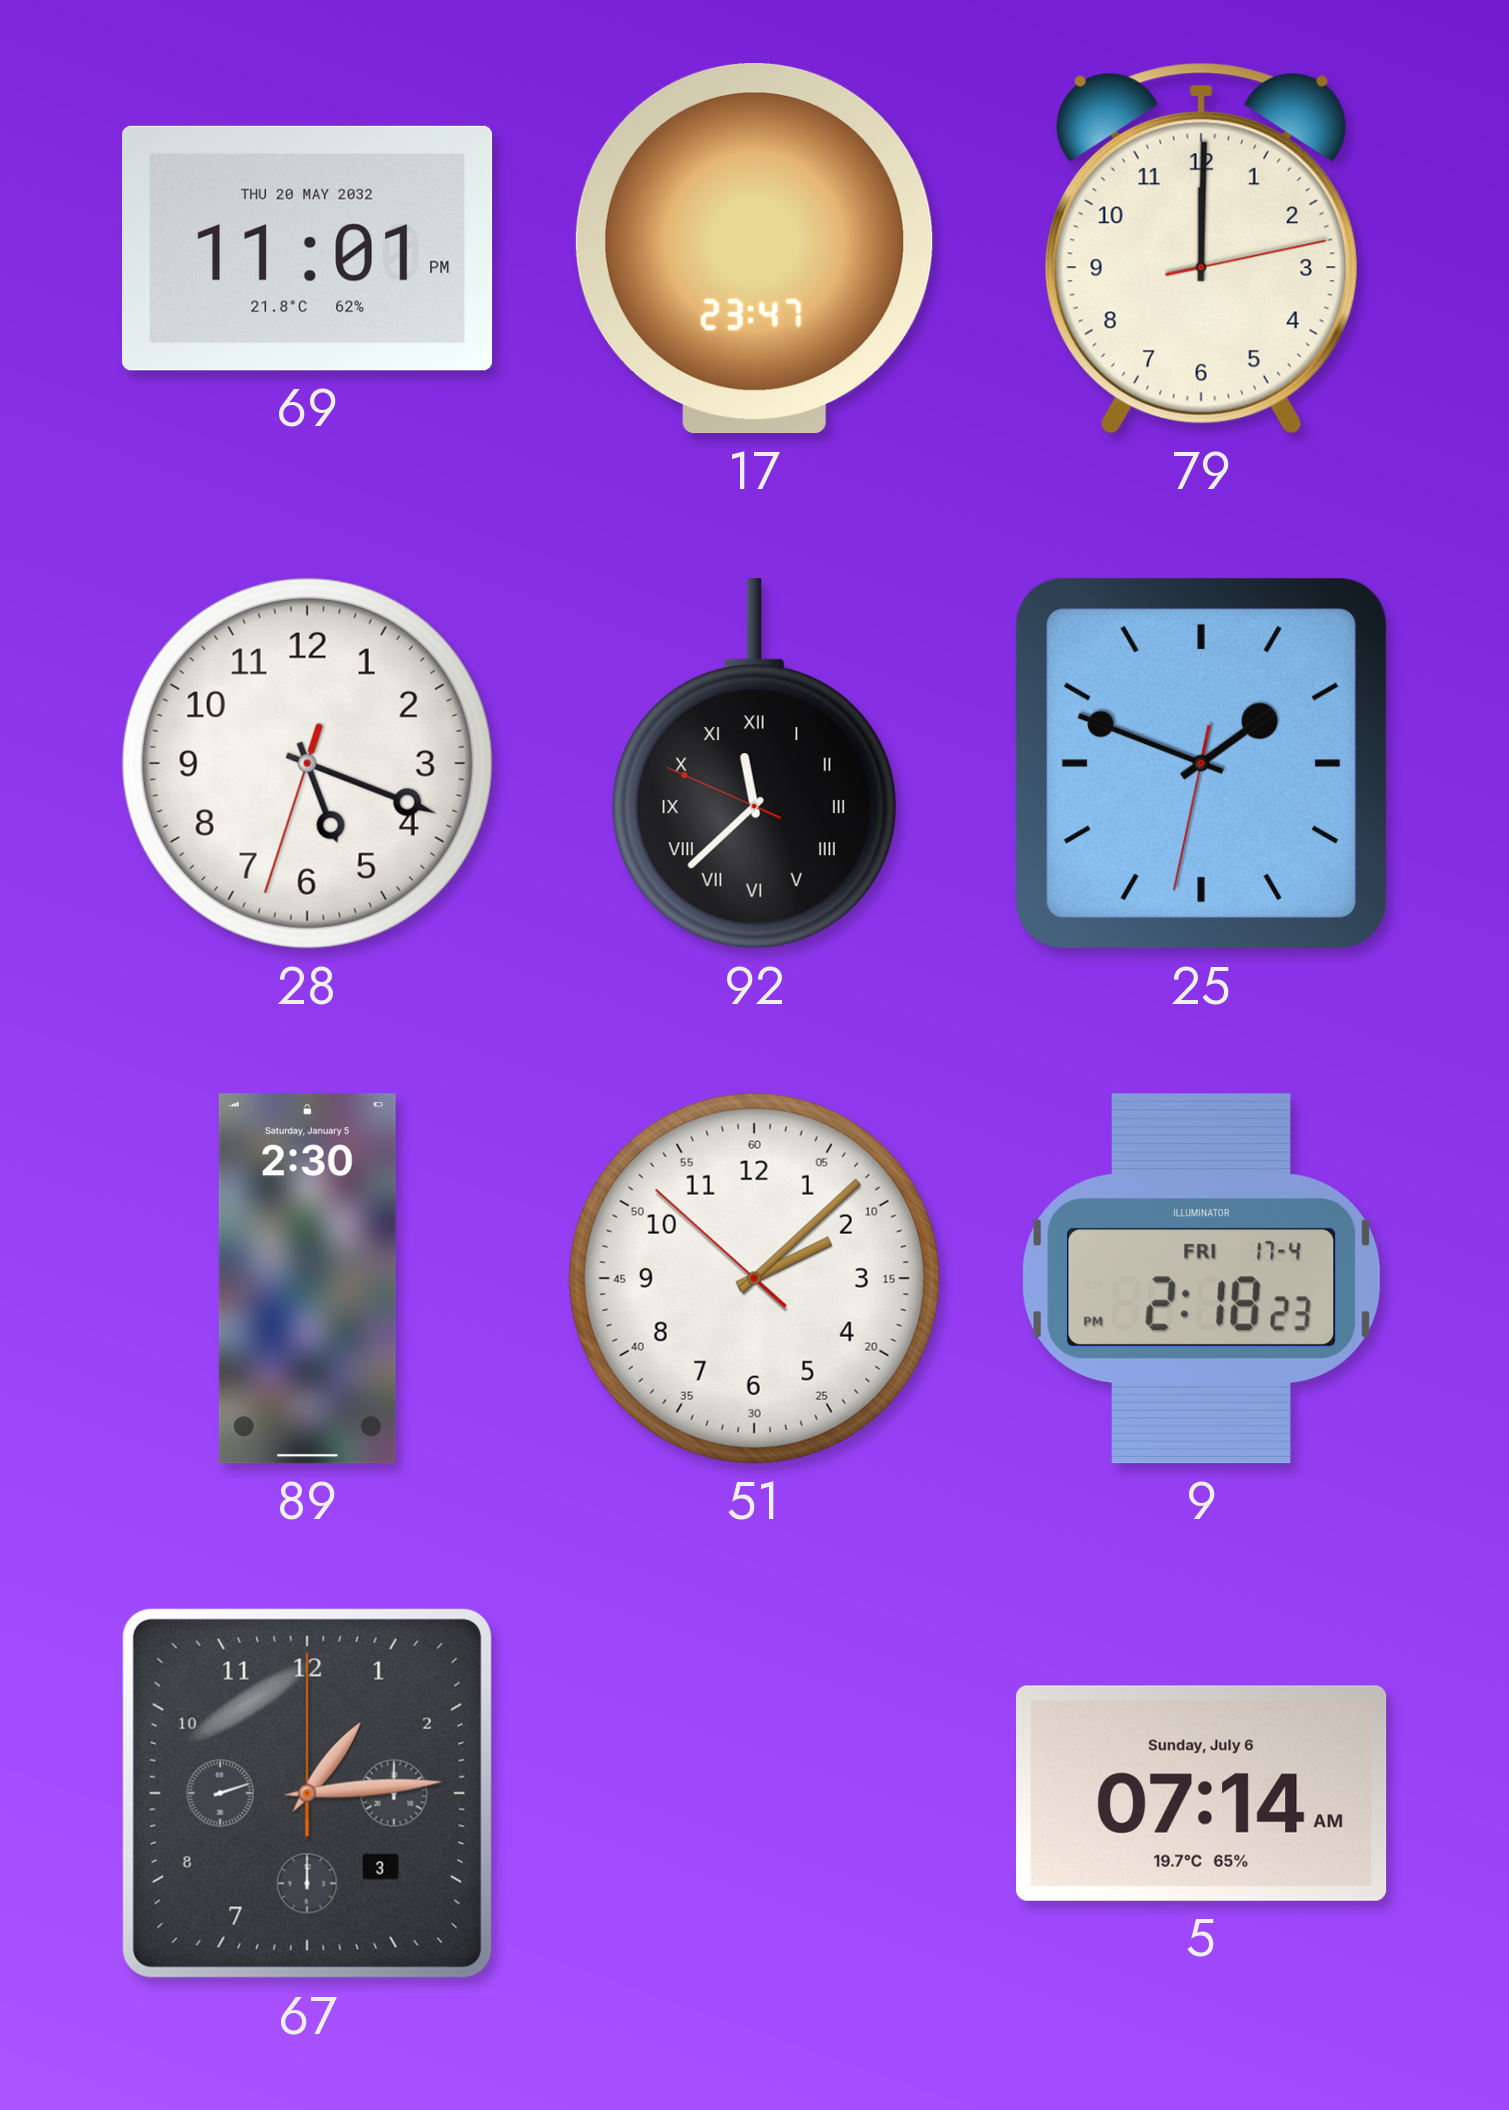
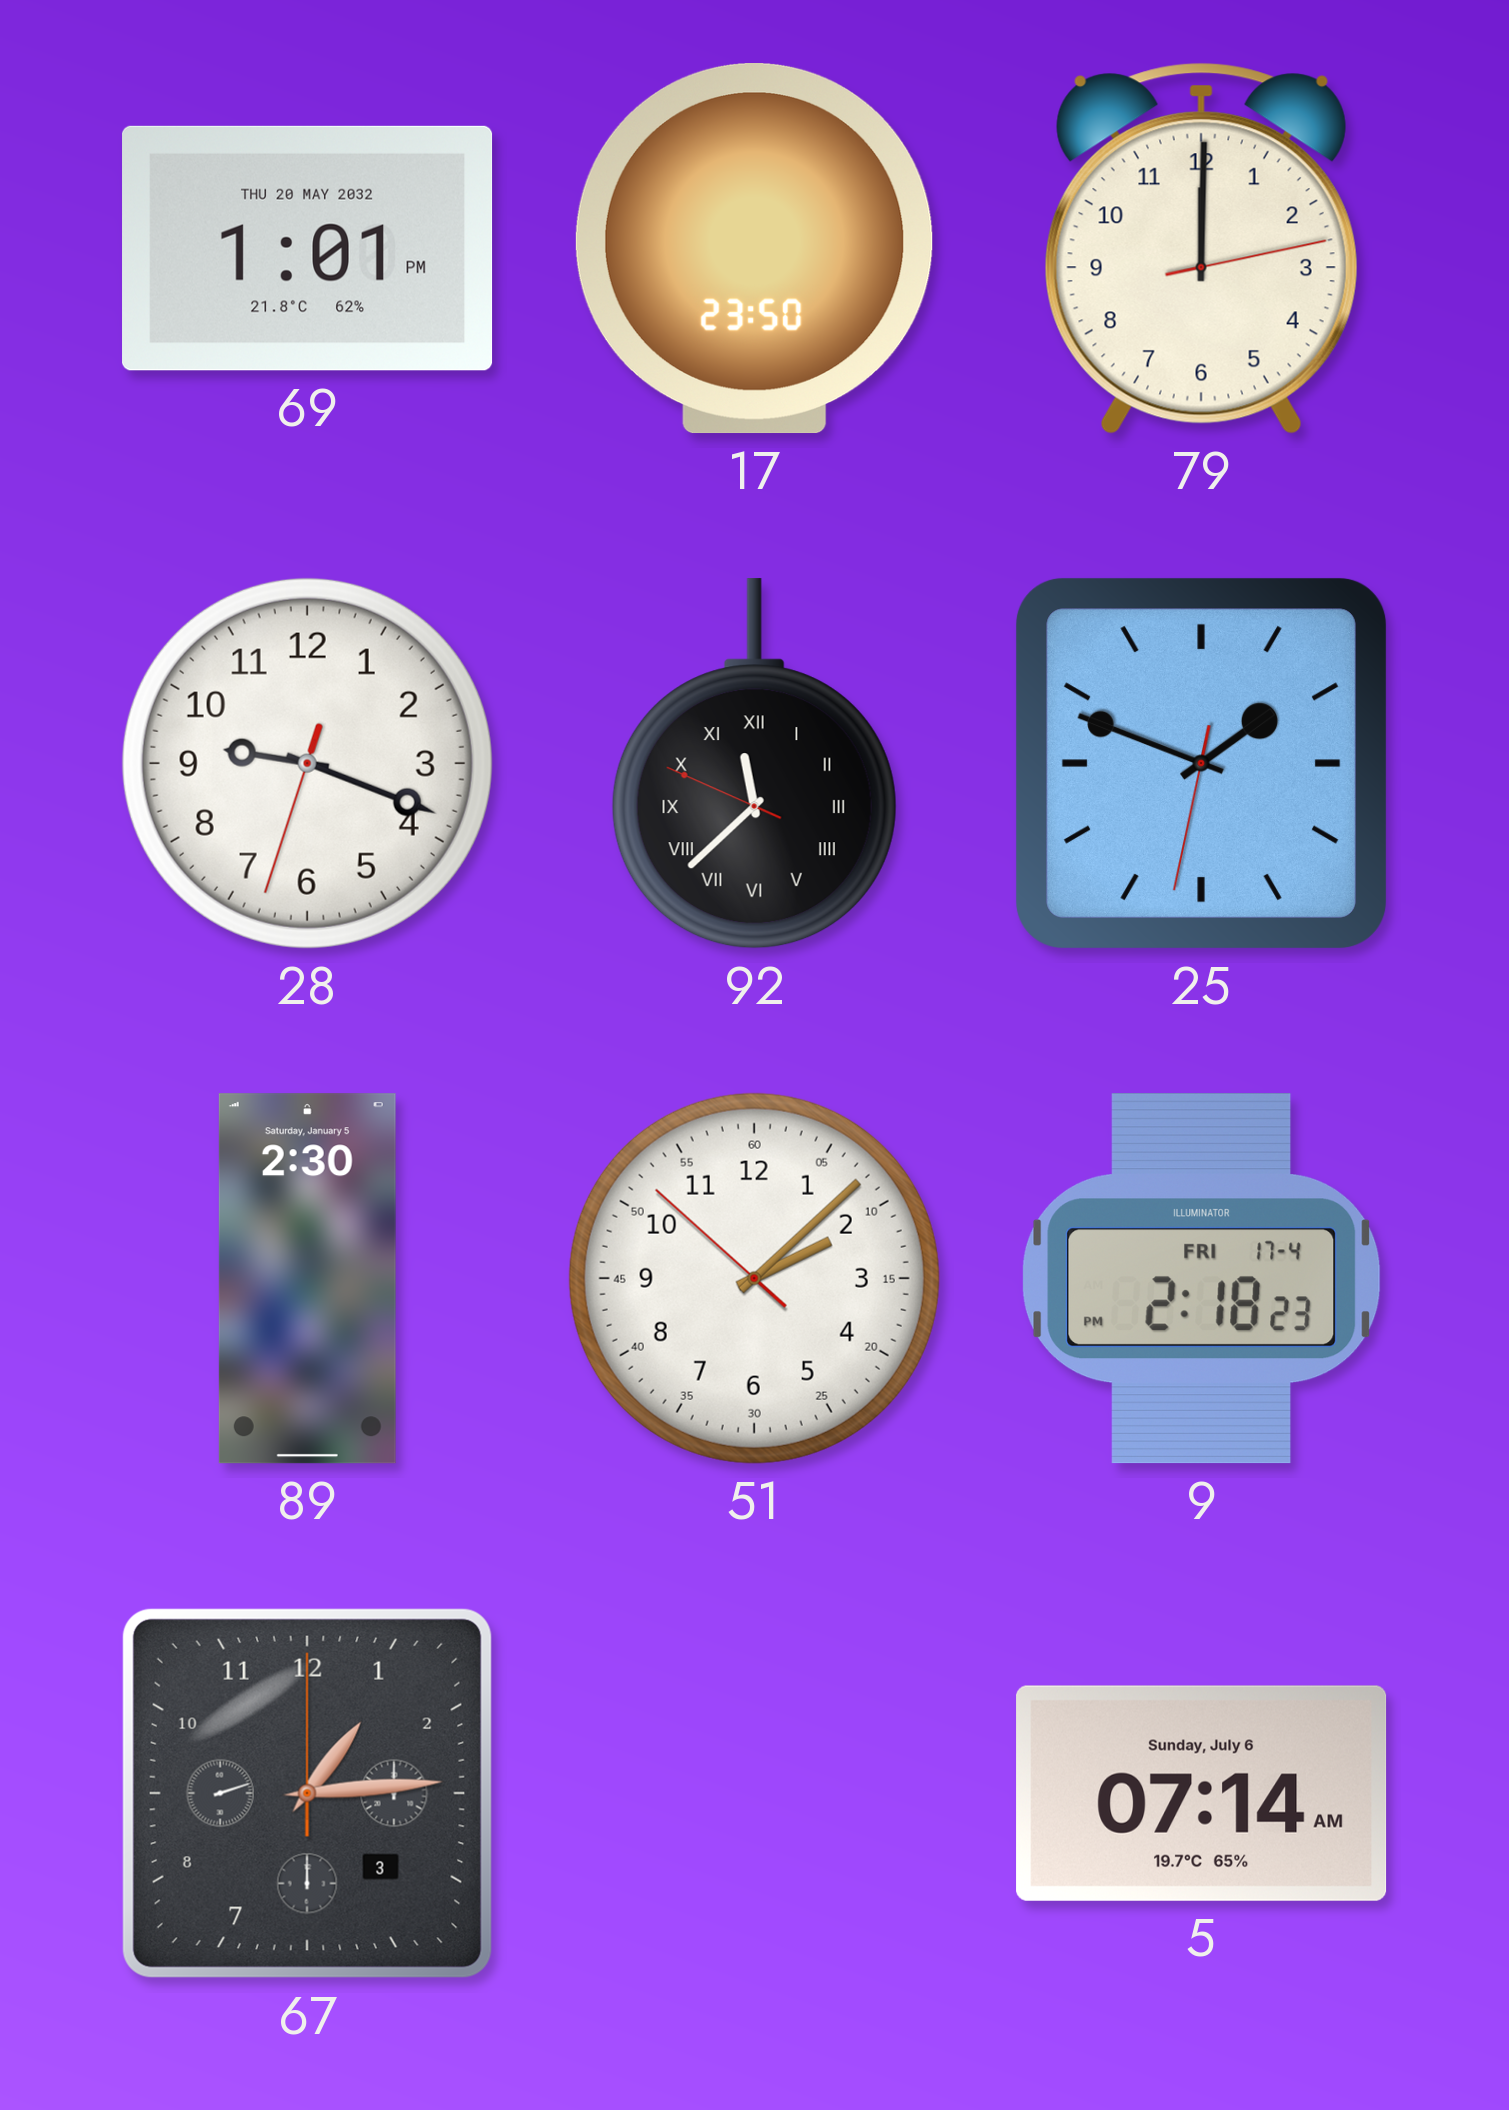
69: 11:01 -> 1:01
17: 23:47 -> 23:50
28: 5:18 -> 9:18
